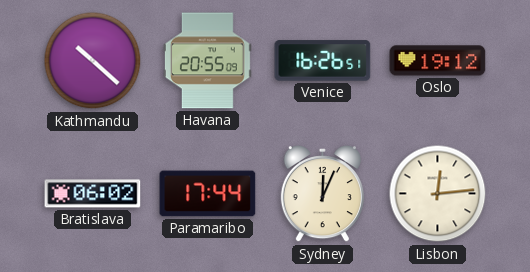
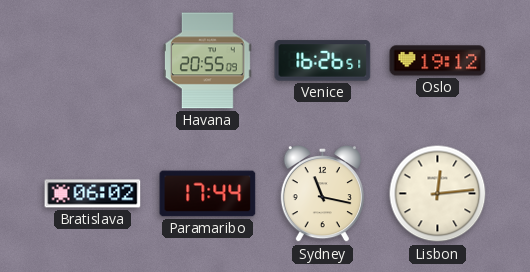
Kathmandu: 10:22 -> none
Sydney: 12:04 -> 11:17
